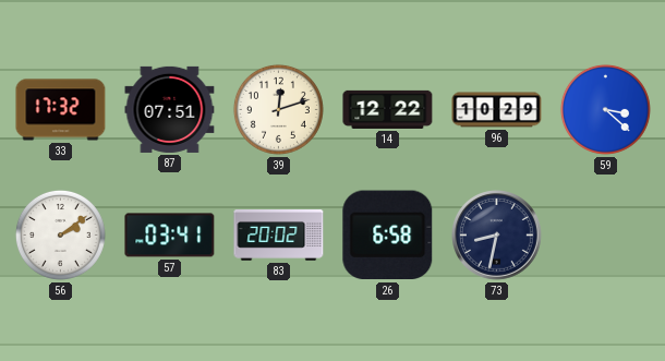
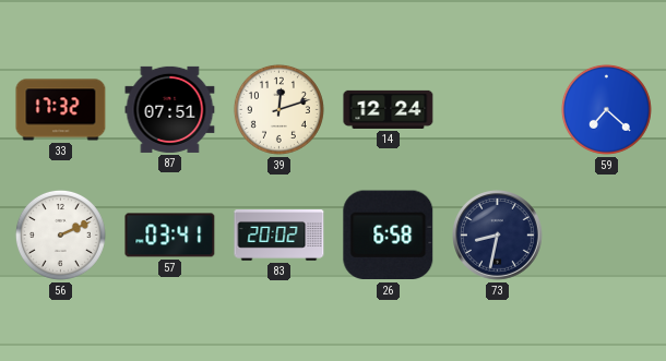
14: 12:22 -> 12:24
96: 10:29 -> none
59: 3:22 -> 7:22
56: 2:09 -> 2:11
